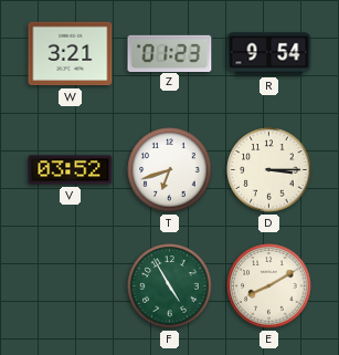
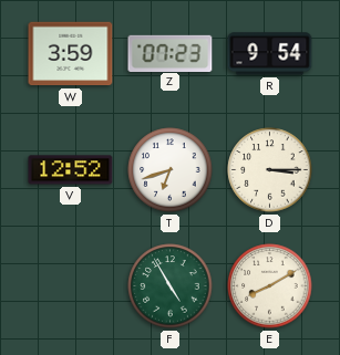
W: 3:21 -> 3:59
Z: 01:23 -> 07:23
V: 03:52 -> 12:52
